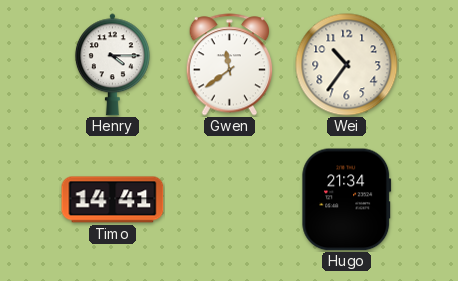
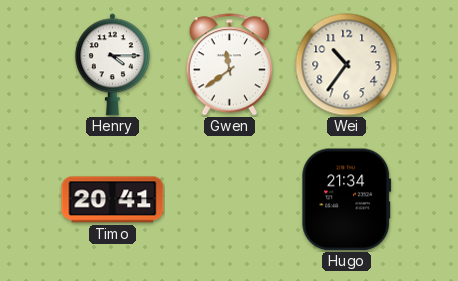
Timo: 14:41 -> 20:41
